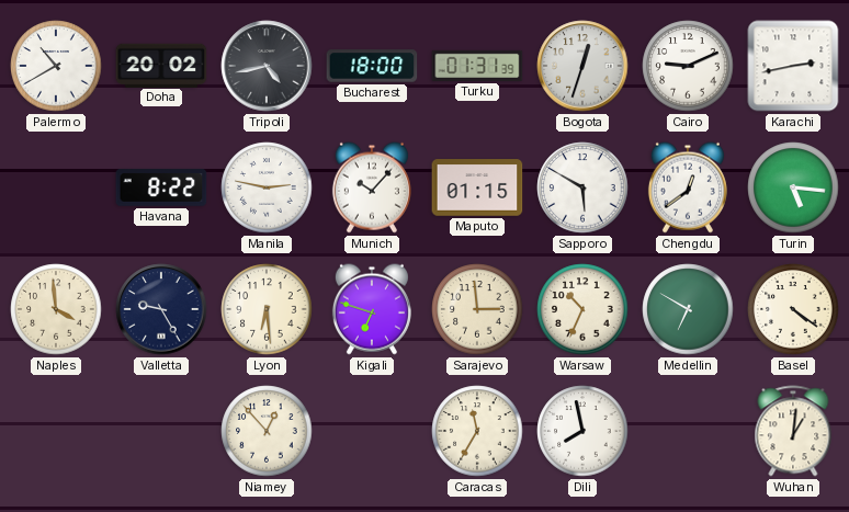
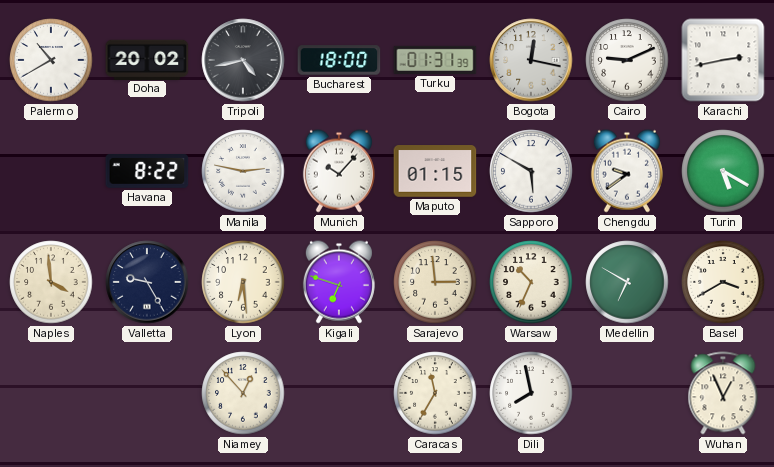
Bogota: 12:33 -> 12:17
Chengdu: 12:39 -> 9:39
Turin: 5:16 -> 5:20
Basel: 4:21 -> 3:40
Wuhan: 1:01 -> 12:56
